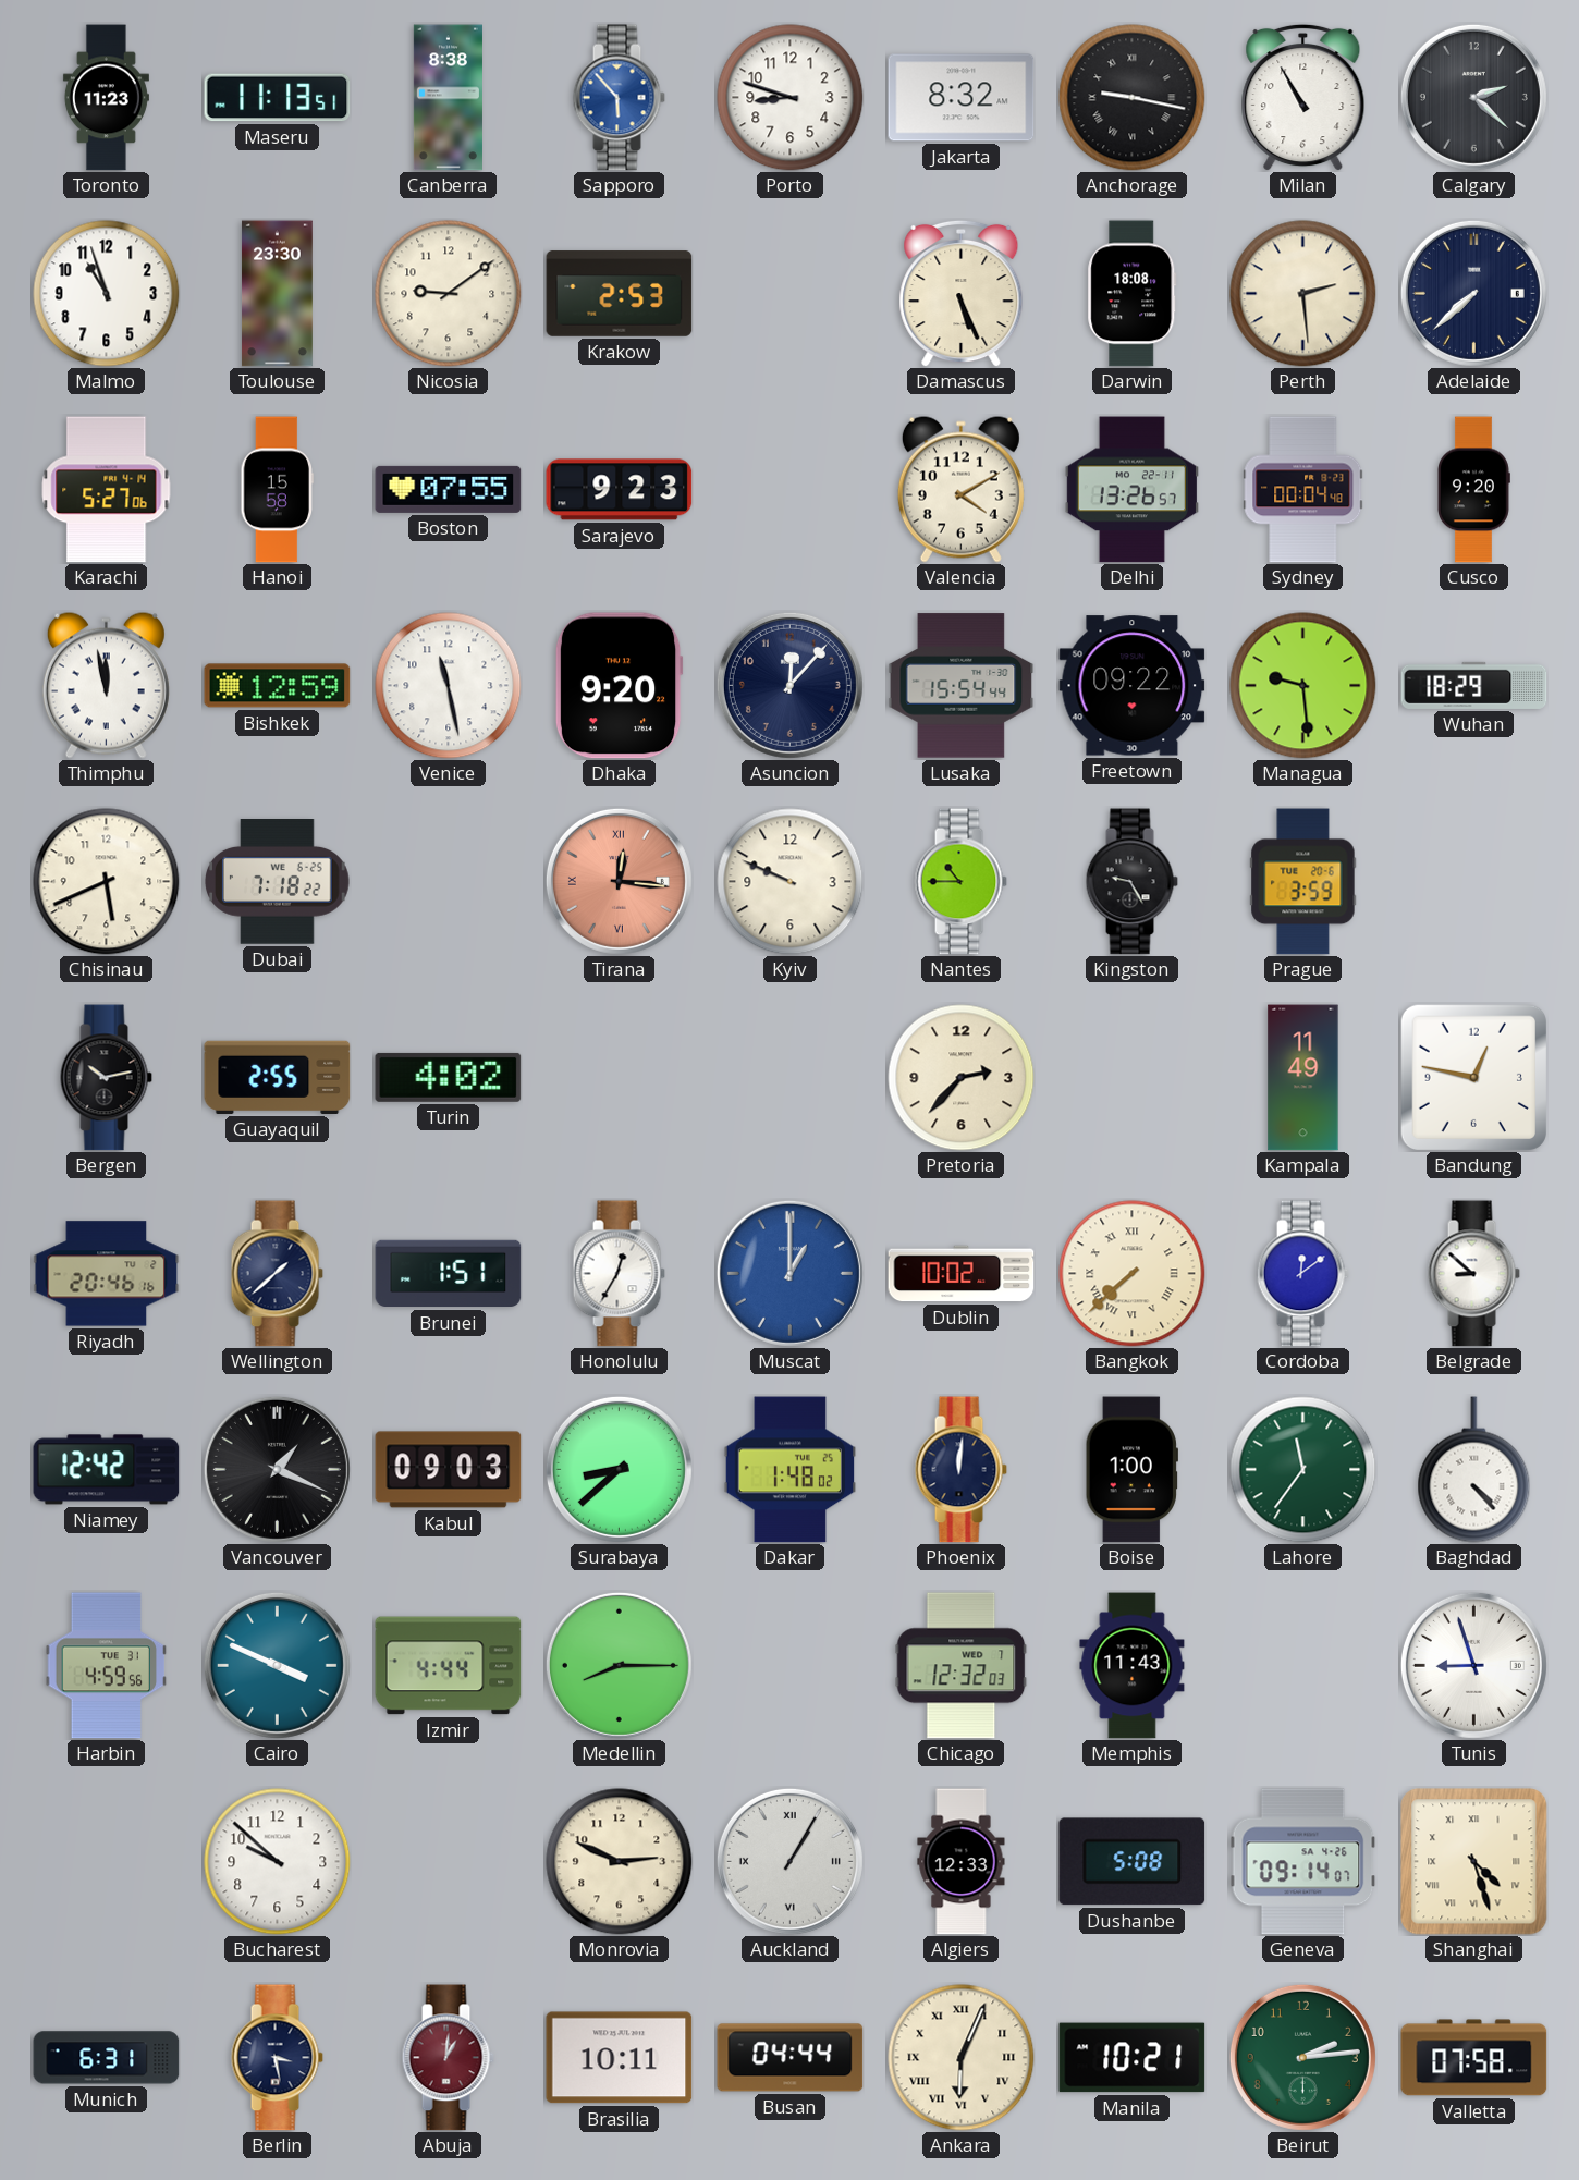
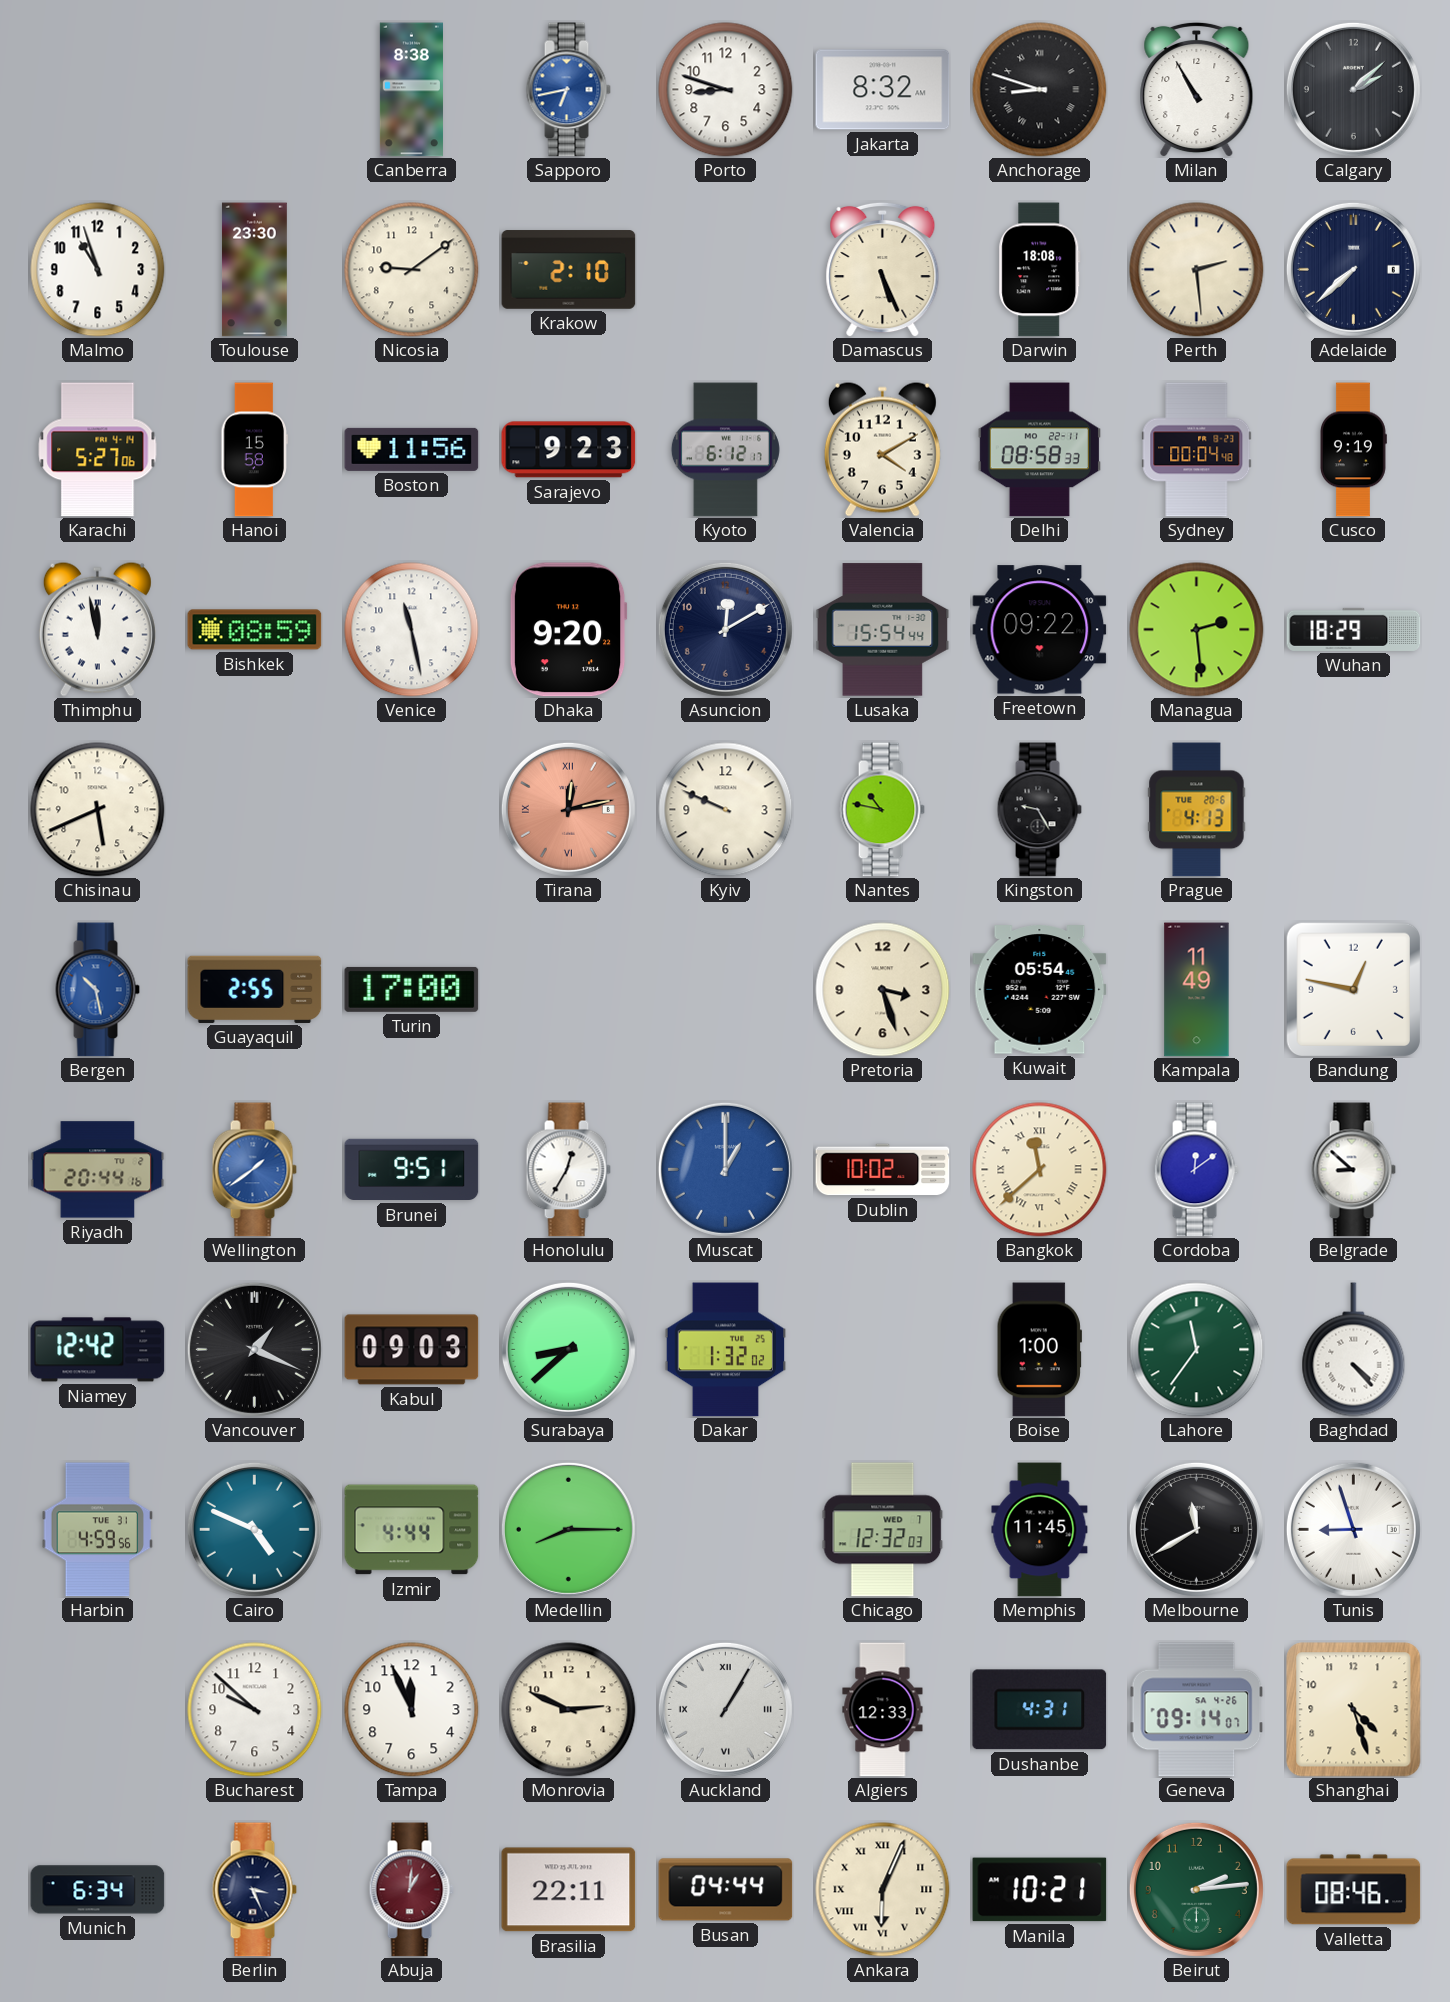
Toronto: 11:23 -> none
Maseru: 11:13 -> none
Sapporo: 5:53 -> 6:43
Anchorage: 9:17 -> 8:48
Calgary: 2:22 -> 2:08
Krakow: 2:53 -> 2:10
Boston: 07:55 -> 11:56
Kyoto: none -> 6:12
Delhi: 13:26 -> 08:58
Cusco: 9:20 -> 9:19
Bishkek: 12:59 -> 08:59
Asuncion: 12:07 -> 12:10
Managua: 9:29 -> 2:29
Dubai: 7:18 -> none
Tirana: 12:16 -> 12:13
Nantes: 10:45 -> 10:47
Prague: 3:59 -> 4:13
Bergen: 10:13 -> 10:28
Bergen dial: black -> blue
Turin: 4:02 -> 17:00
Pretoria: 2:37 -> 3:27
Kuwait: none -> 05:54
Riyadh: 20:46 -> 20:44
Wellington: 1:38 -> 1:39
Wellington dial: navy -> blue
Brunei: 1:51 -> 9:51
Bangkok: 7:38 -> 11:38
Dakar: 1:48 -> 1:32
Phoenix: 12:01 -> none
Cairo: 3:49 -> 4:49
Memphis: 11:43 -> 11:45
Melbourne: none -> 11:40
Tampa: none -> 11:56
Dushanbe: 5:08 -> 4:31
Shanghai numerals: Roman -> Arabic
Munich: 6:31 -> 6:34
Berlin: 3:28 -> 3:26
Brasilia: 10:11 -> 22:11
Valletta: 07:58 -> 08:46
